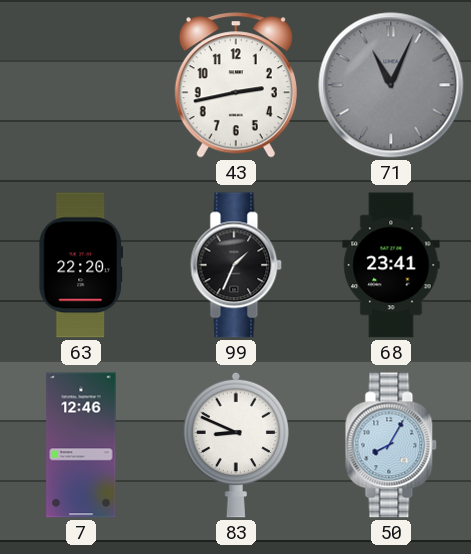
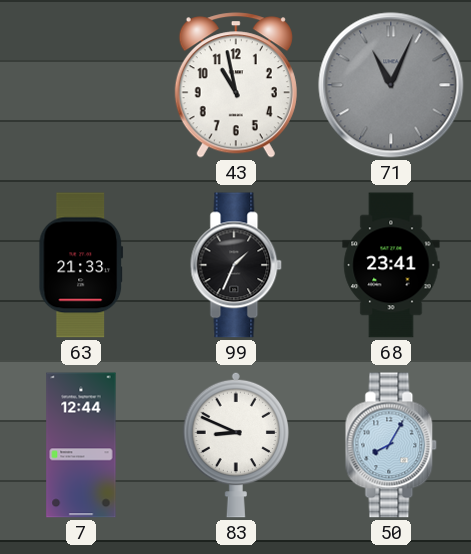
43: 2:43 -> 10:58
63: 22:20 -> 21:33
7: 12:46 -> 12:44
